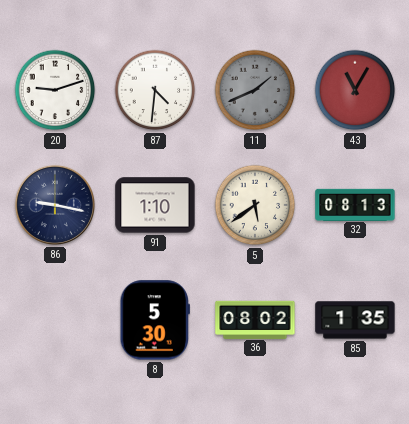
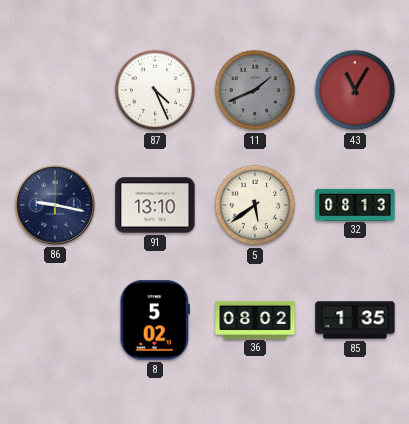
20: 9:12 -> none
87: 4:31 -> 4:26
91: 1:10 -> 13:10
8: 5:30 -> 5:02
